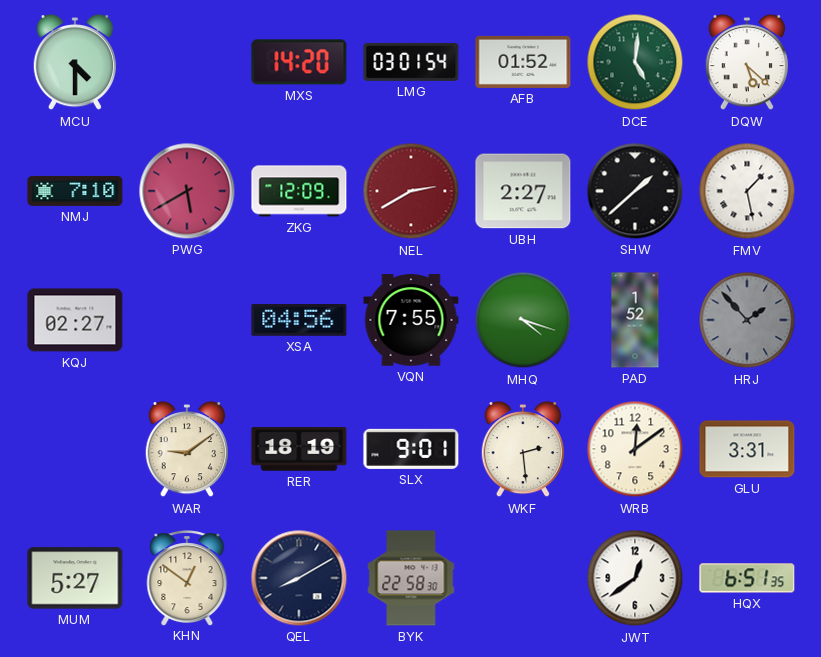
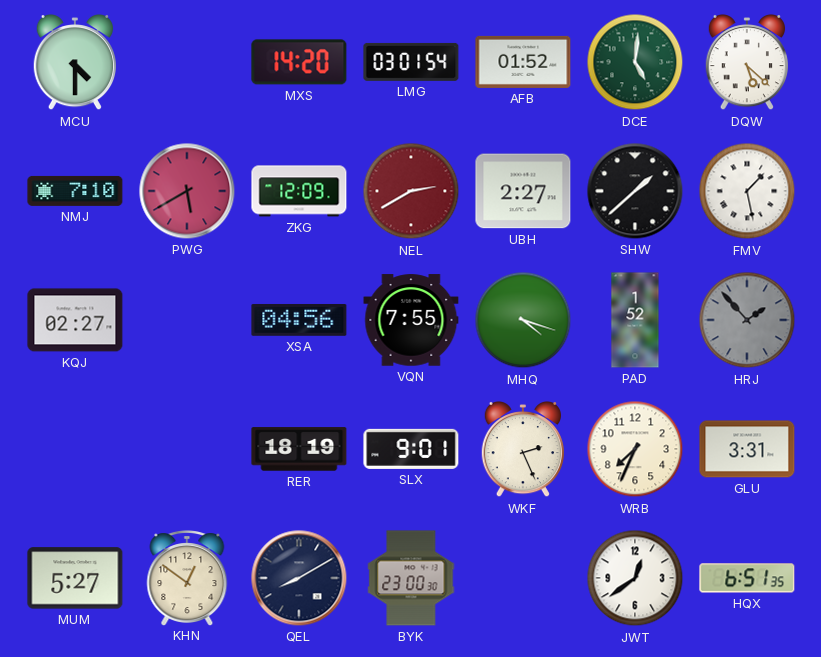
WAR: 9:09 -> none
WKF: 2:29 -> 2:26
WRB: 12:09 -> 7:34
BYK: 22:58 -> 23:00
